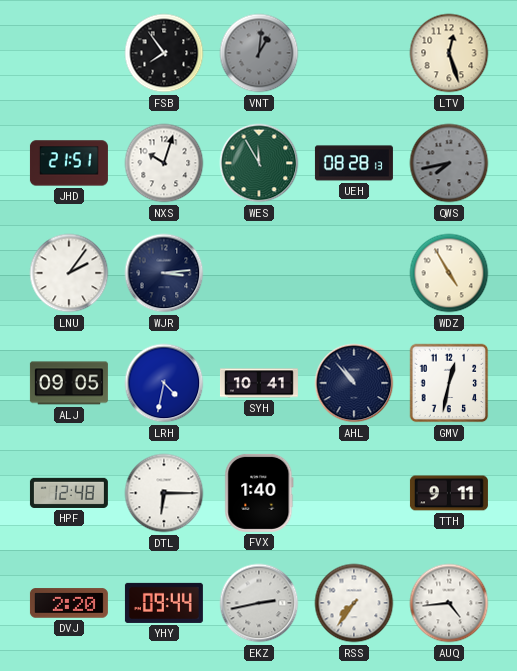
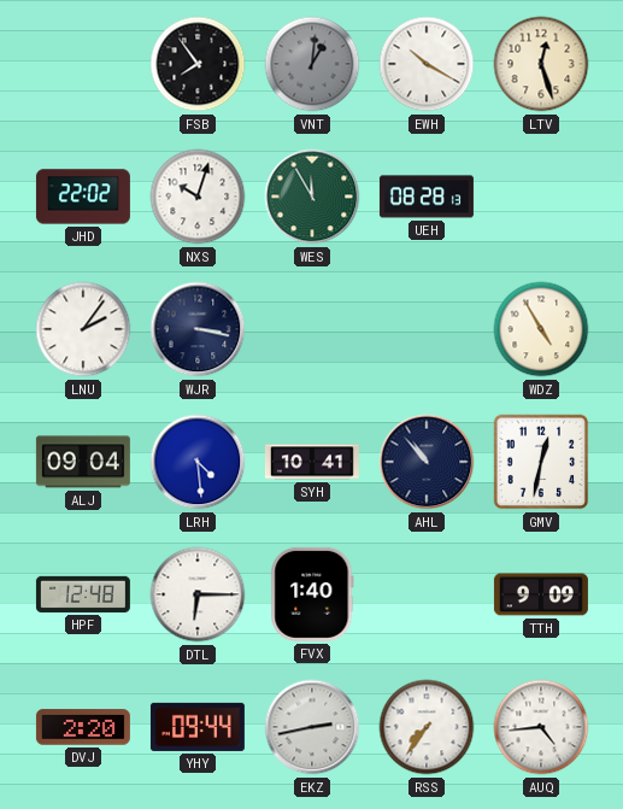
EWH: none -> 10:20
JHD: 21:51 -> 22:02
QWS: 7:43 -> none
WJR: 3:14 -> 3:17
ALJ: 09:05 -> 09:04
LRH: 4:32 -> 4:29
TTH: 9:11 -> 9:09
